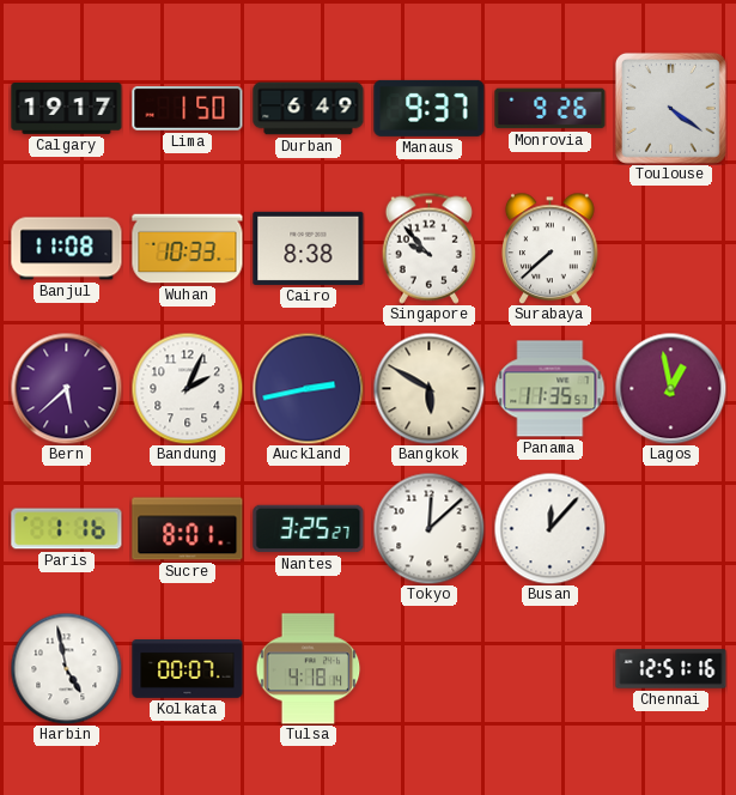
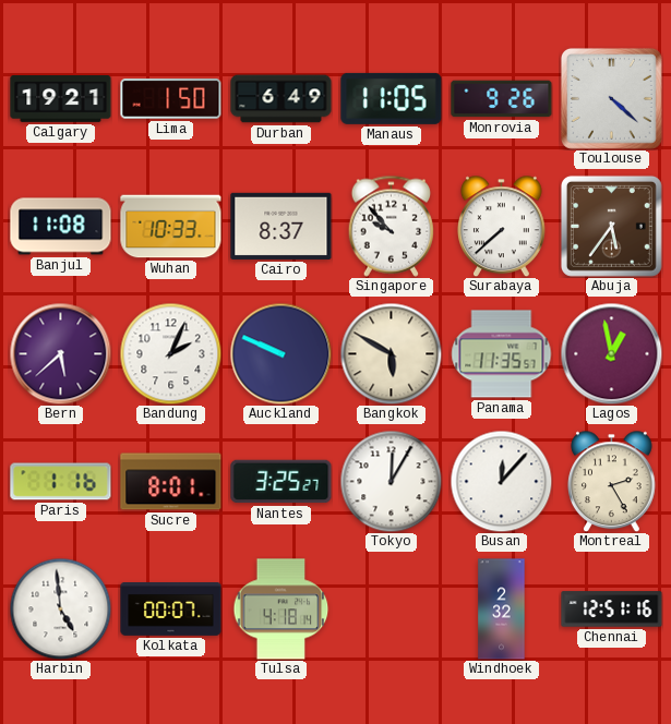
Calgary: 19:17 -> 19:21
Manaus: 9:37 -> 11:05
Toulouse: 4:21 -> 4:22
Cairo: 8:38 -> 8:37
Abuja: none -> 5:36
Auckland: 2:43 -> 9:49
Tokyo: 12:08 -> 12:05
Montreal: none -> 2:25
Harbin: 4:58 -> 4:59
Windhoek: none -> 2:32
